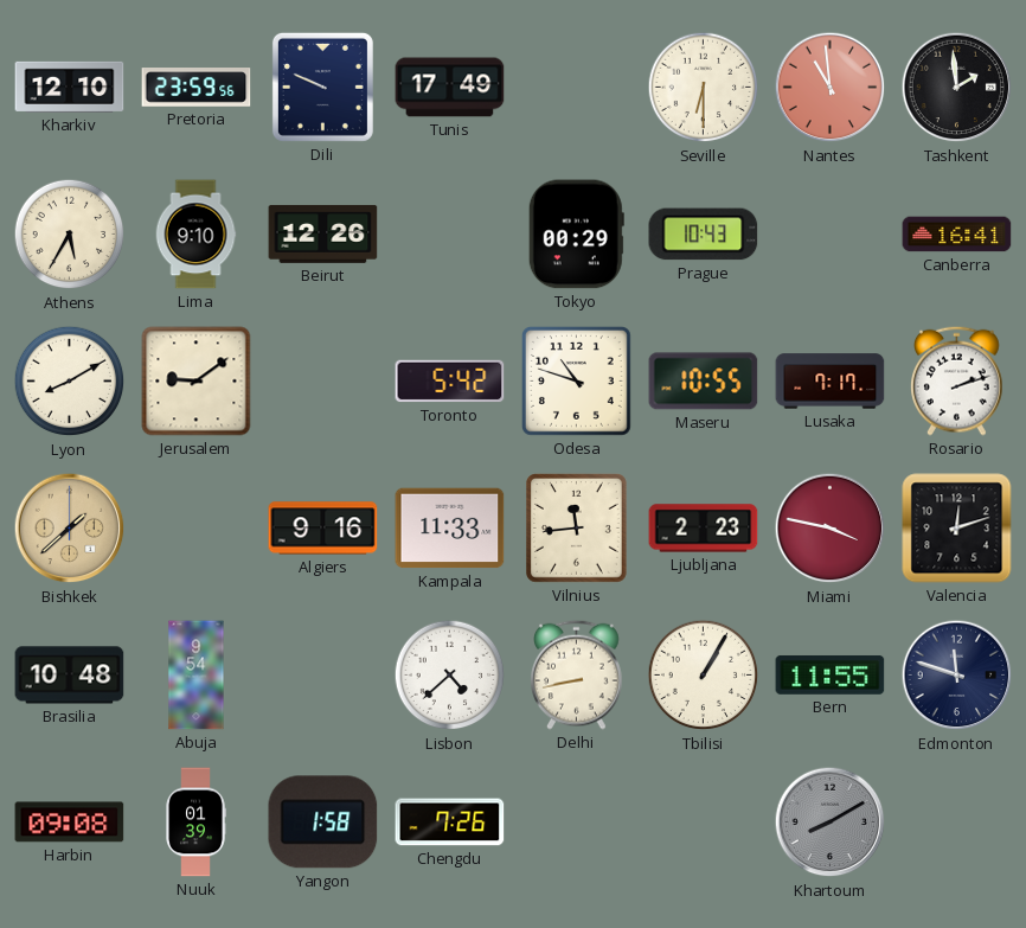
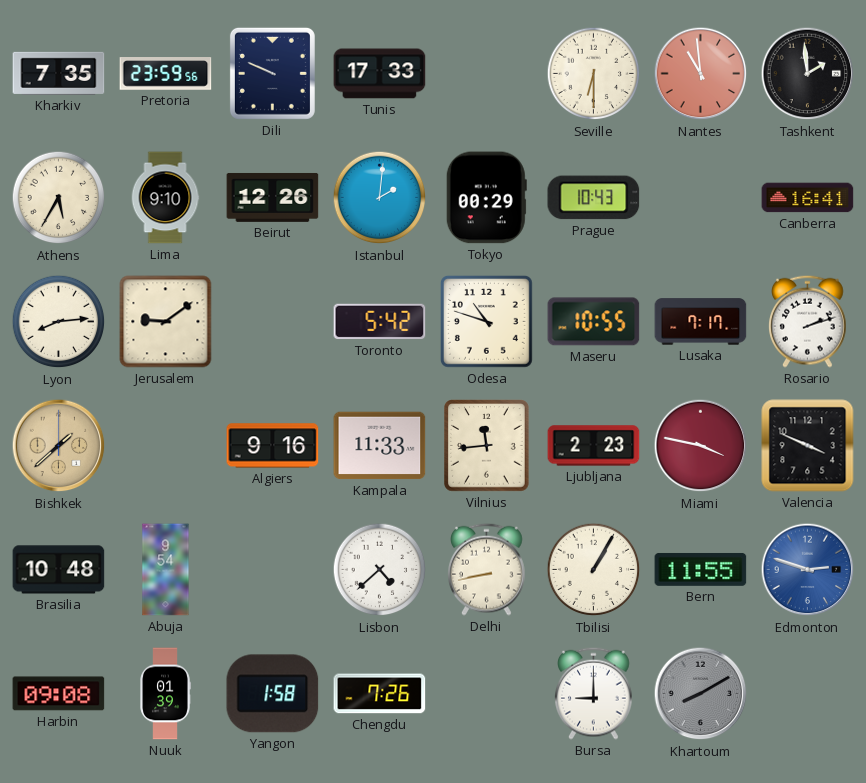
Kharkiv: 12:10 -> 7:35
Tunis: 17:49 -> 17:33
Istanbul: none -> 2:01
Lyon: 8:10 -> 8:14
Valencia: 12:12 -> 3:49
Edmonton: 11:48 -> 2:48
Edmonton dial: navy -> blue
Bursa: none -> 9:00
